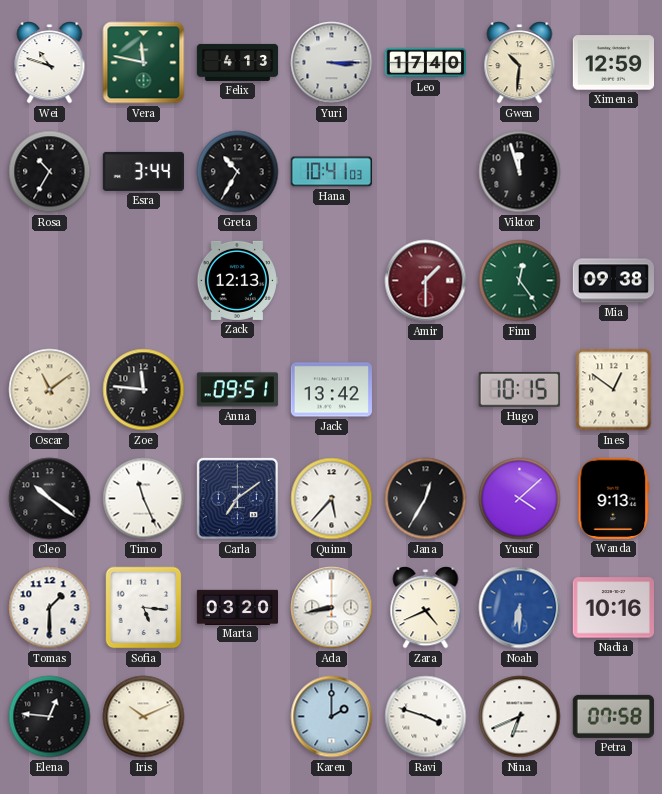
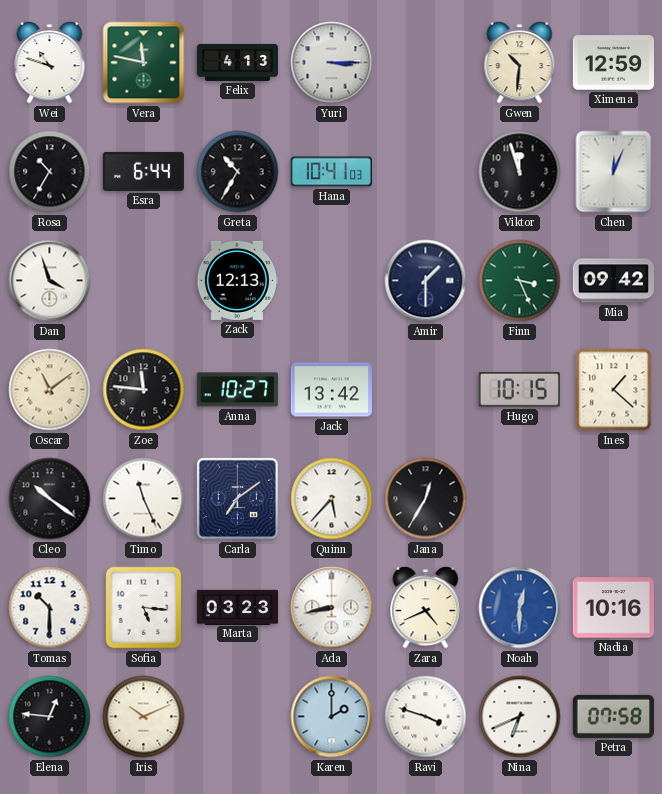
Leo: 17:40 -> none
Esra: 3:44 -> 6:44
Chen: none -> 12:04
Dan: none -> 3:57
Amir dial: burgundy -> navy
Finn: 12:24 -> 3:26
Mia: 09:38 -> 09:42
Anna: 09:51 -> 10:27
Ines: 12:51 -> 1:22
Yusuf: 4:08 -> none
Wanda: 9:13 -> none
Tomas: 1:30 -> 10:30
Marta: 03:20 -> 03:23
Noah: 6:30 -> 12:30
